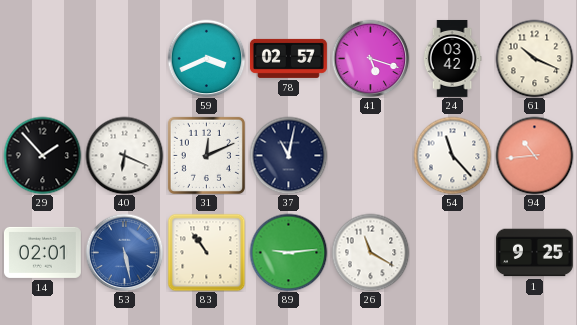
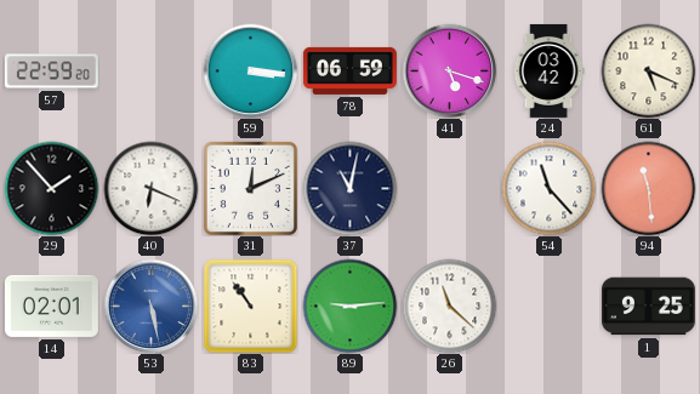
57: none -> 22:59
59: 3:41 -> 3:16
78: 02:57 -> 06:59
61: 10:19 -> 5:19
94: 10:44 -> 11:29
26: 11:20 -> 11:22
